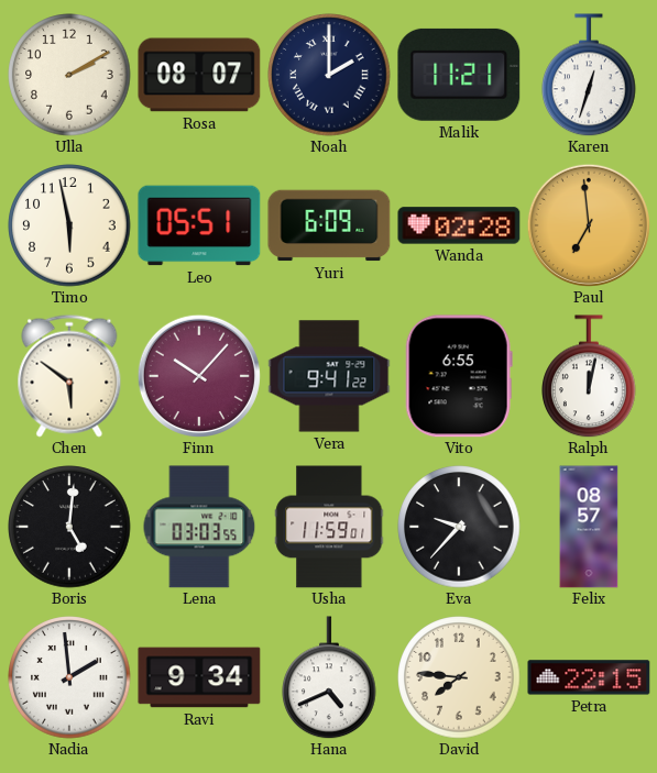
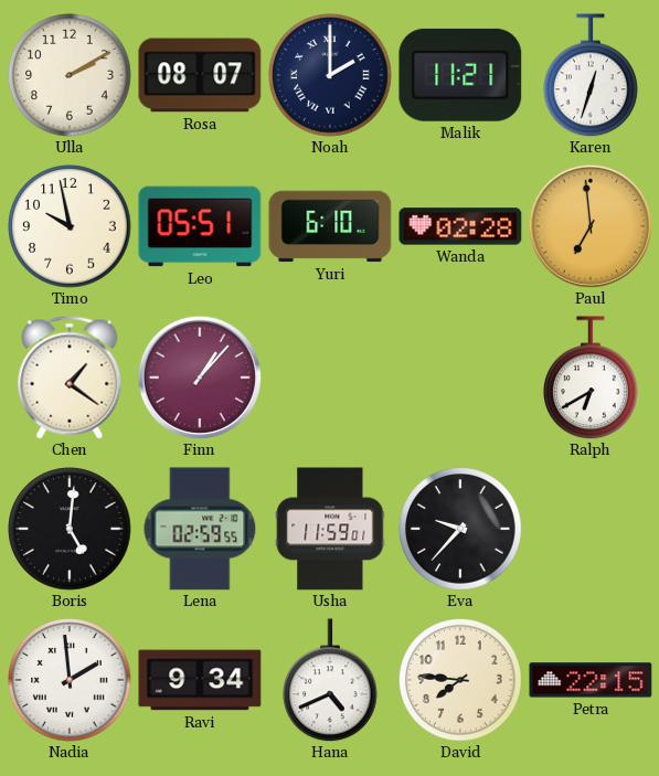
Timo: 5:58 -> 9:58
Yuri: 6:09 -> 6:10
Chen: 5:51 -> 1:21
Finn: 10:07 -> 1:07
Vera: 9:41 -> none
Vito: 6:55 -> none
Ralph: 12:02 -> 6:40
Lena: 03:03 -> 02:59
Felix: 08:57 -> none
